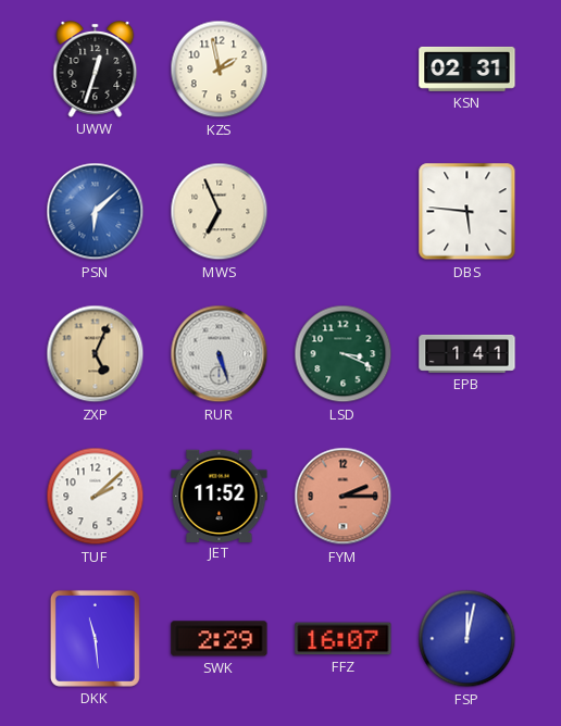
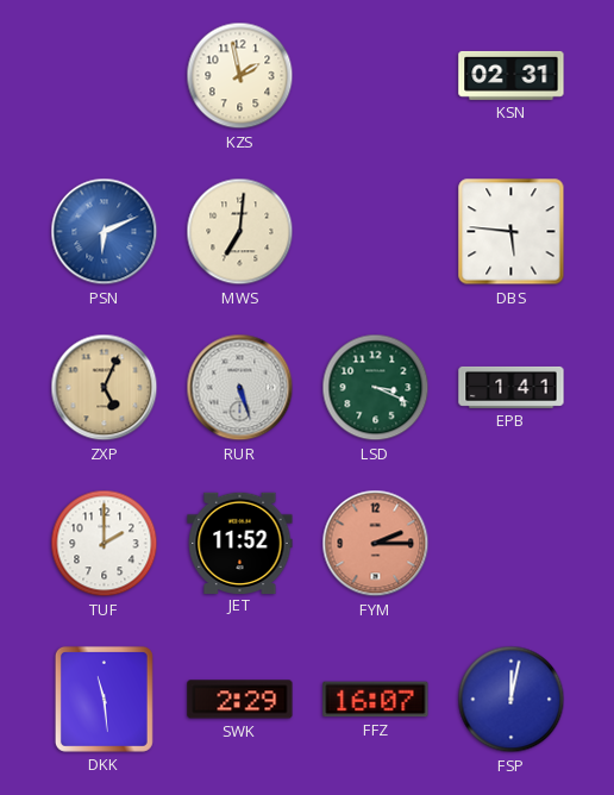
UWW: 12:33 -> none
PSN: 6:08 -> 6:11
MWS: 6:56 -> 7:01
TUF: 2:08 -> 2:00
